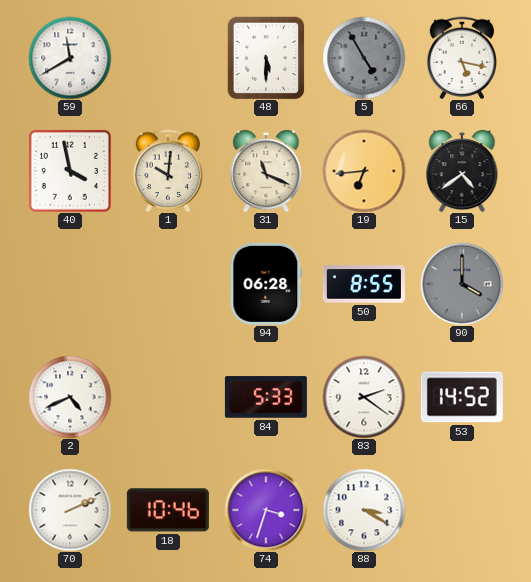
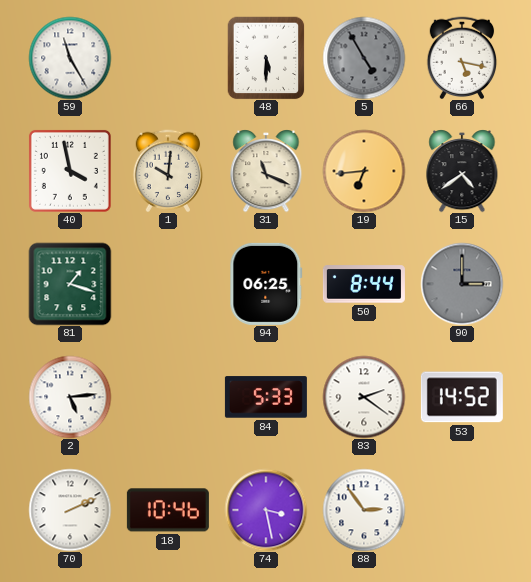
59: 11:40 -> 11:25
81: none -> 1:18
94: 06:28 -> 06:25
50: 8:55 -> 8:44
90: 4:00 -> 3:00
2: 4:41 -> 5:14
74: 3:33 -> 3:28
88: 3:20 -> 2:54
